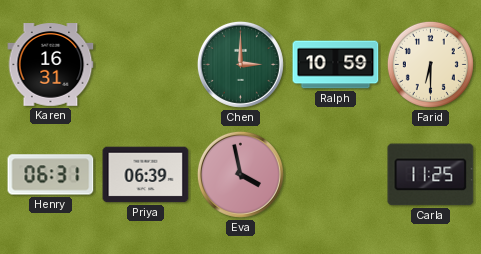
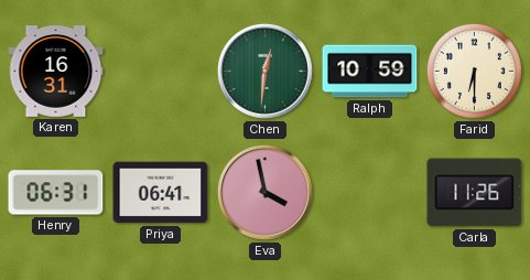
Chen: 3:00 -> 12:31
Priya: 06:39 -> 06:41
Carla: 11:25 -> 11:26
